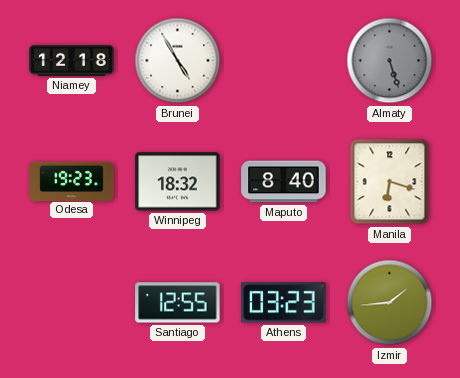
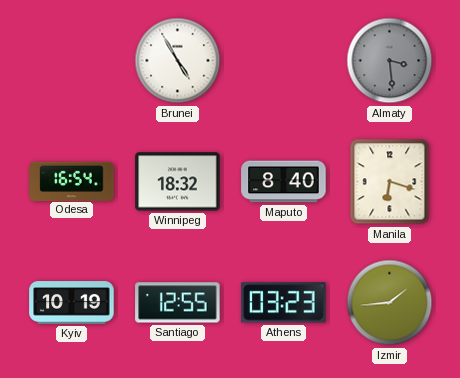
Niamey: 12:18 -> none
Almaty: 5:27 -> 3:29
Odesa: 19:23 -> 16:54
Kyiv: none -> 10:19
